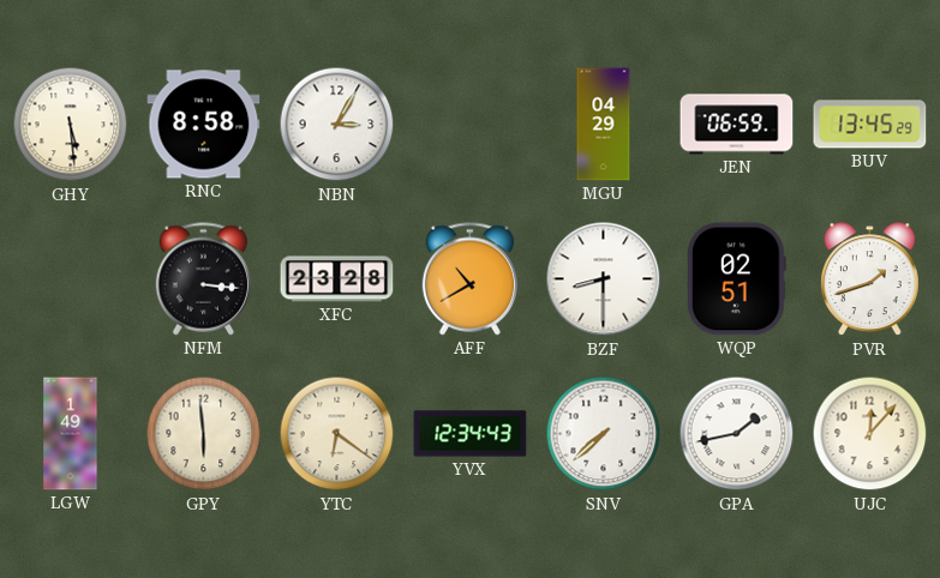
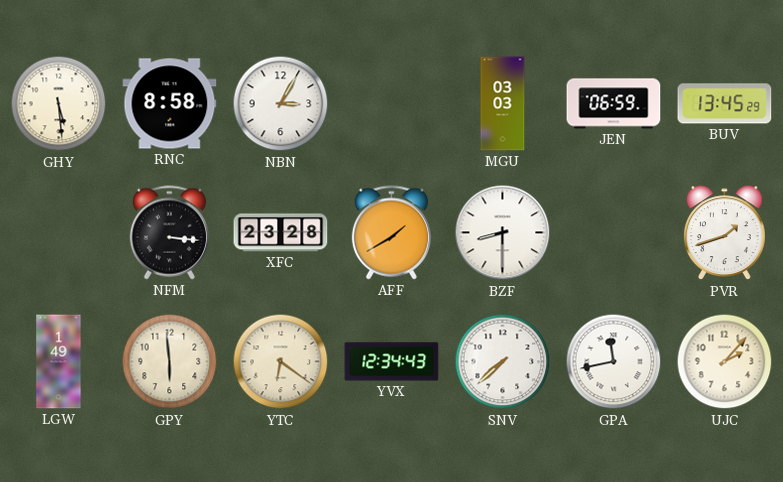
MGU: 04:29 -> 03:03
AFF: 10:40 -> 1:40
WQP: 02:51 -> none
GPA: 1:43 -> 11:43
UJC: 12:07 -> 2:07
